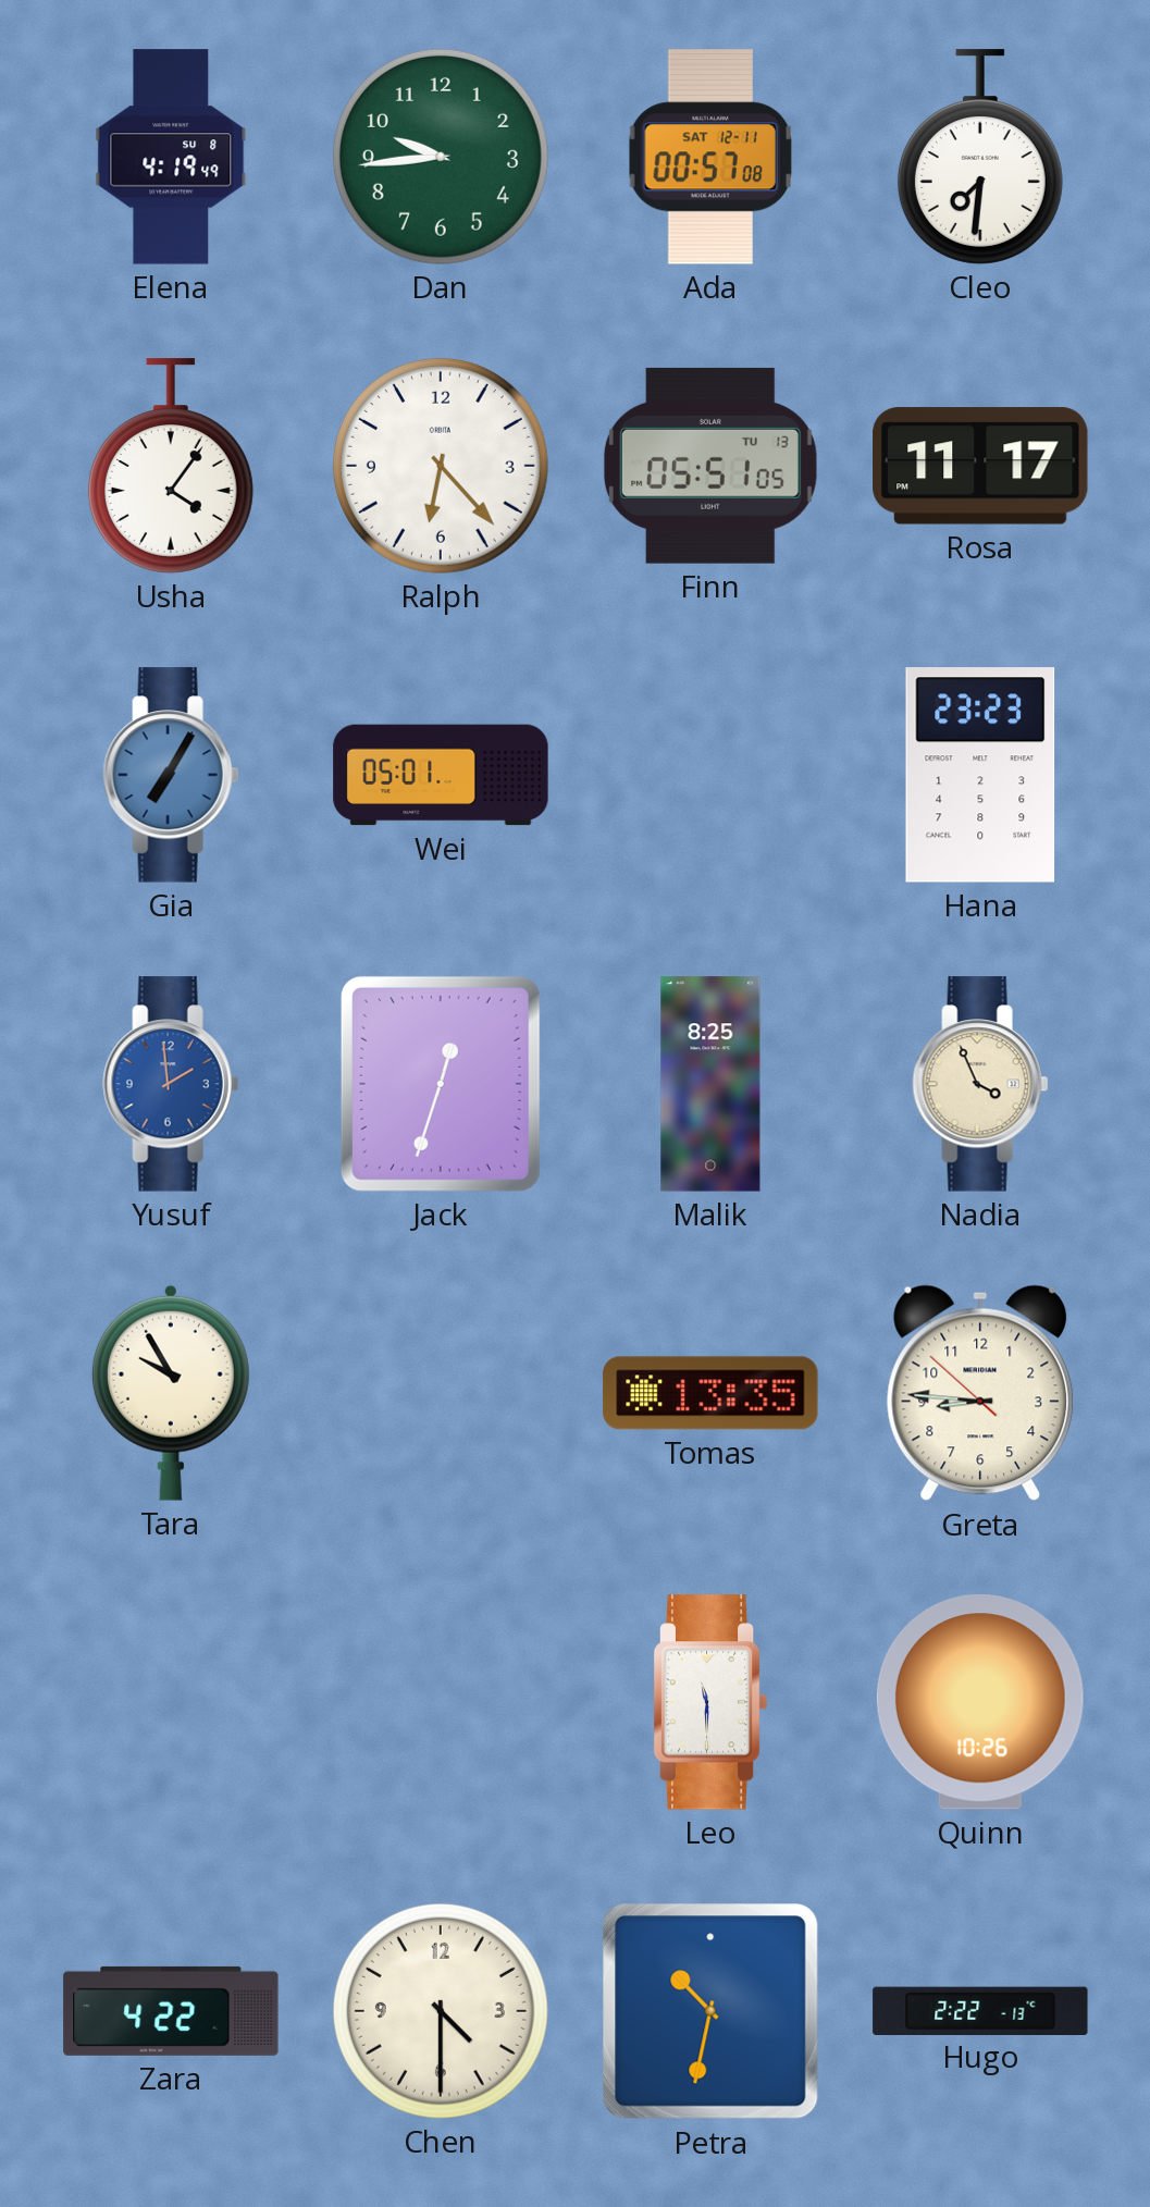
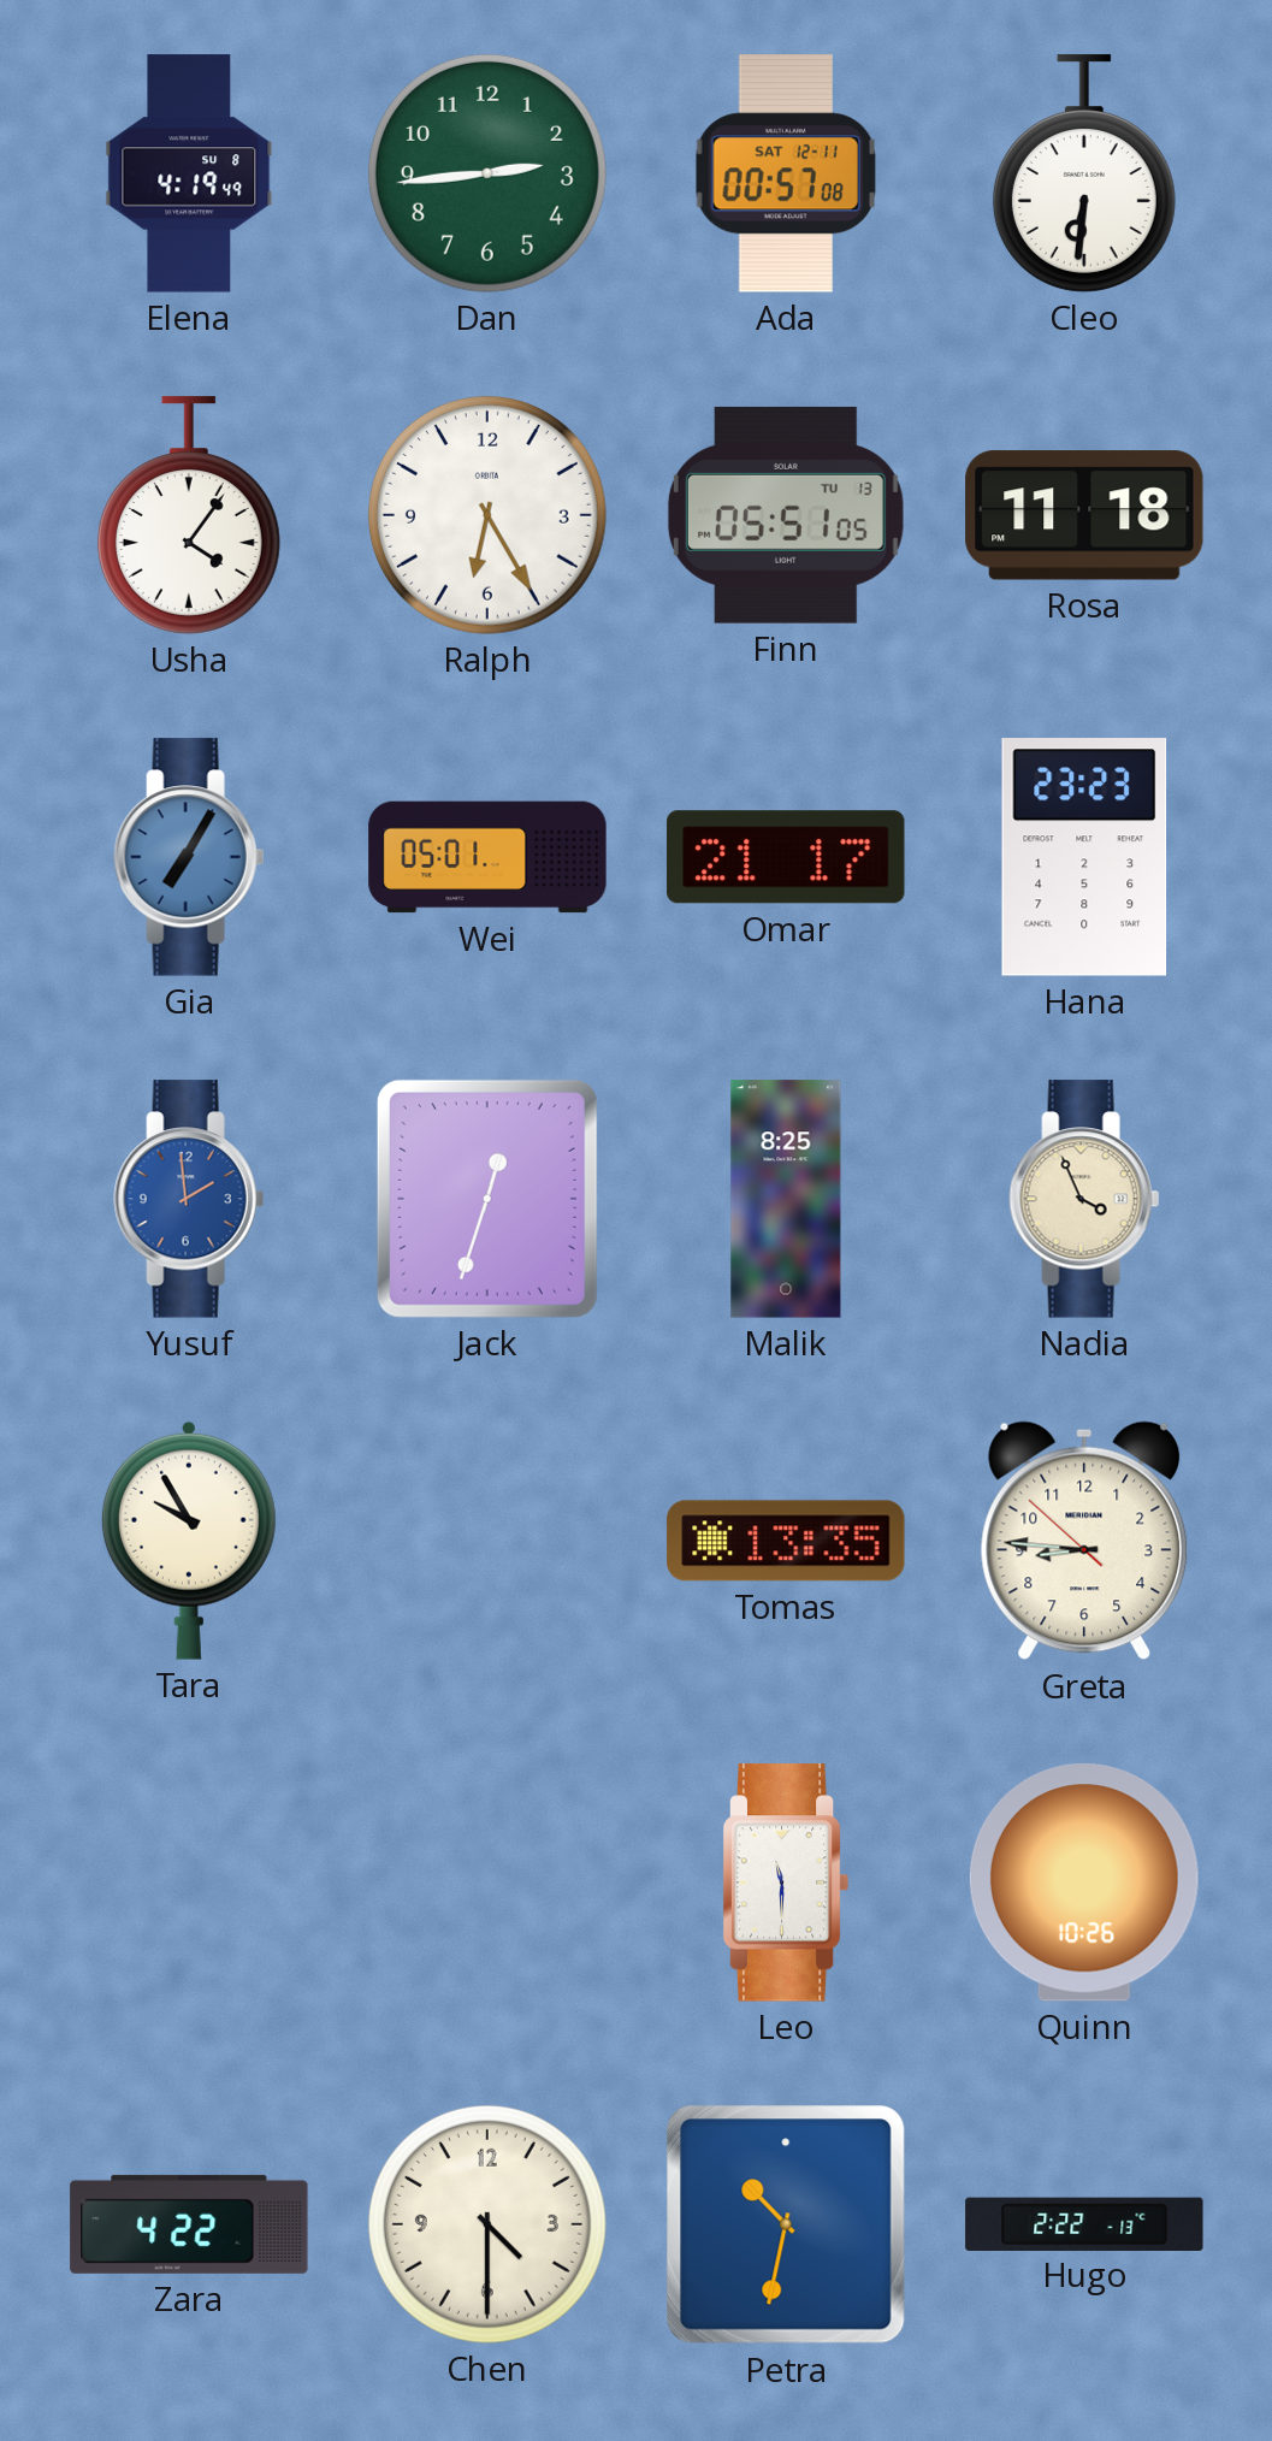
Dan: 9:44 -> 2:44
Cleo: 7:31 -> 6:31
Ralph: 6:23 -> 6:25
Rosa: 11:17 -> 11:18
Omar: none -> 21:17
